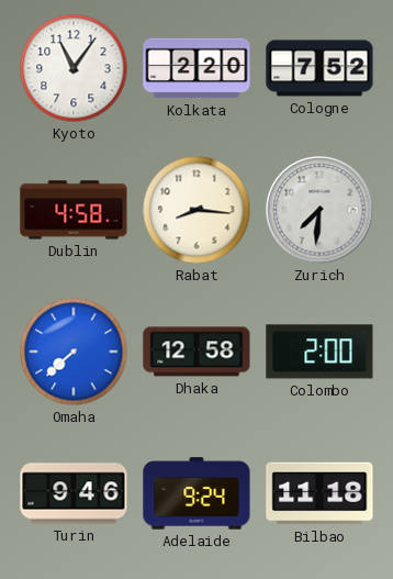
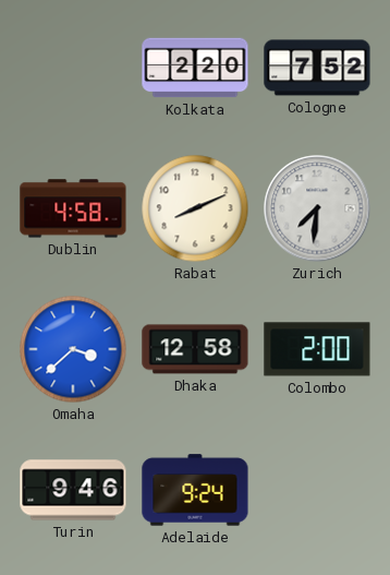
Kyoto: 11:06 -> none
Rabat: 8:16 -> 8:11
Omaha: 7:38 -> 3:38
Bilbao: 11:18 -> none
